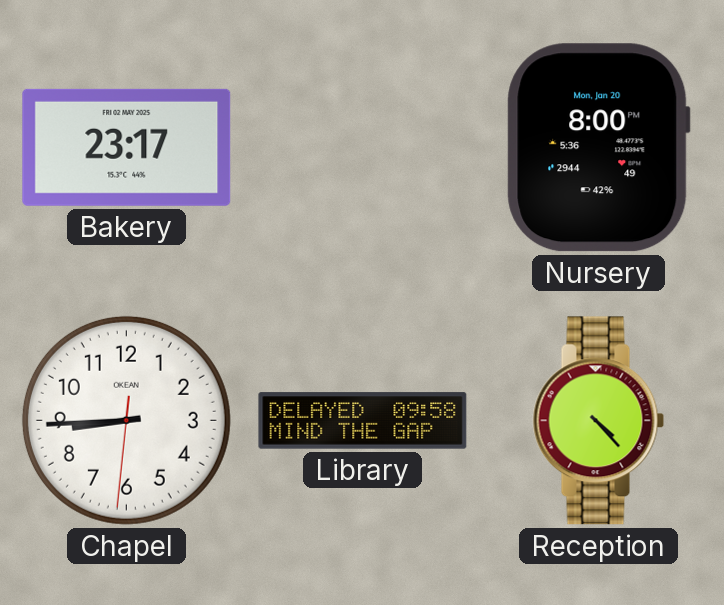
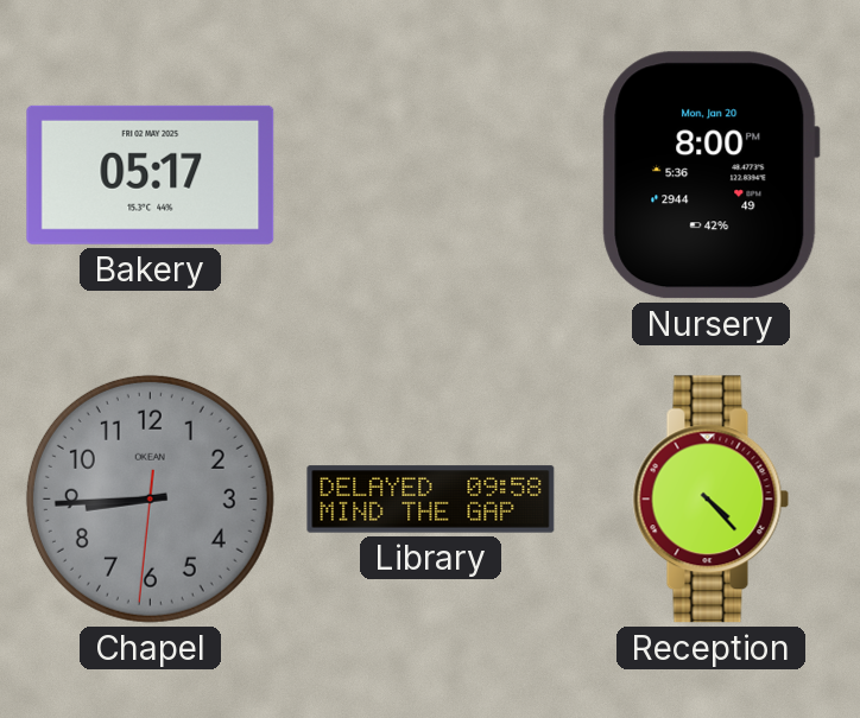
Bakery: 23:17 -> 05:17
Chapel dial: white -> grey
